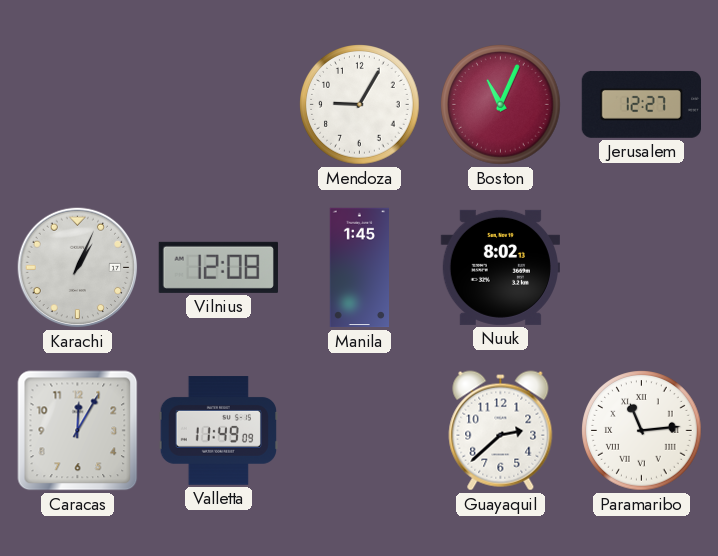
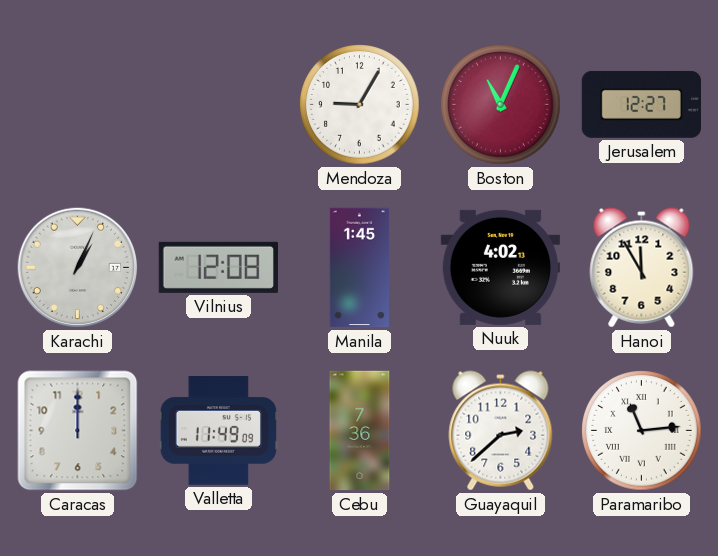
Nuuk: 8:02 -> 4:02
Hanoi: none -> 11:55
Caracas: 12:05 -> 12:00
Cebu: none -> 7:36
